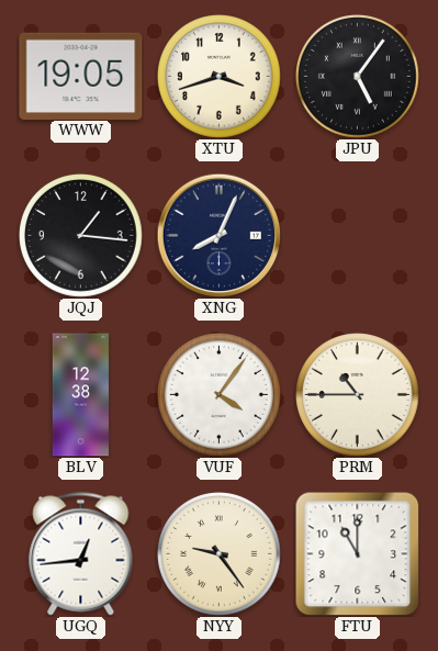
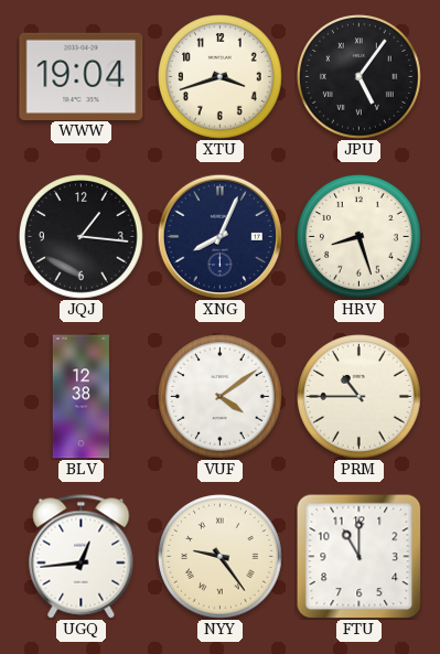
WWW: 19:05 -> 19:04
HRV: none -> 8:27
VUF: 4:06 -> 4:09
